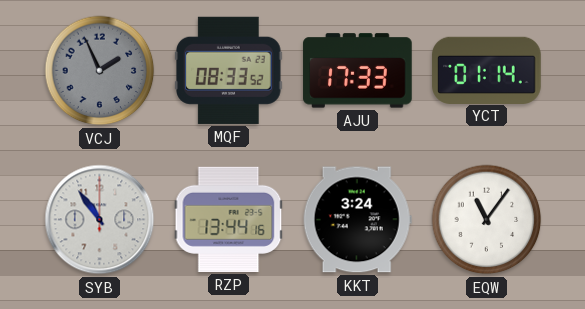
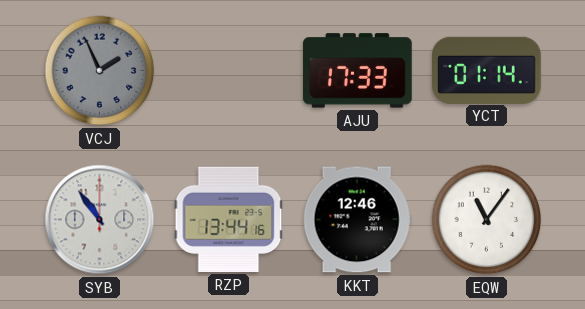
MQF: 08:33 -> none
KKT: 3:24 -> 12:46
